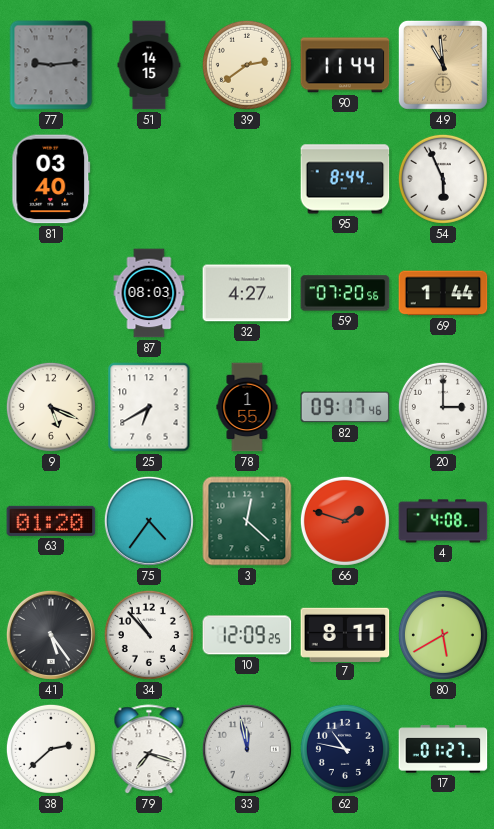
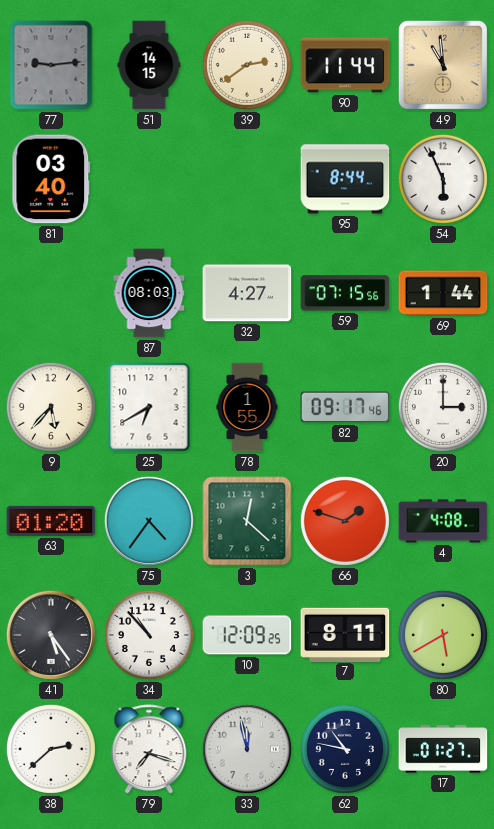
59: 07:20 -> 07:15
9: 5:19 -> 5:37
